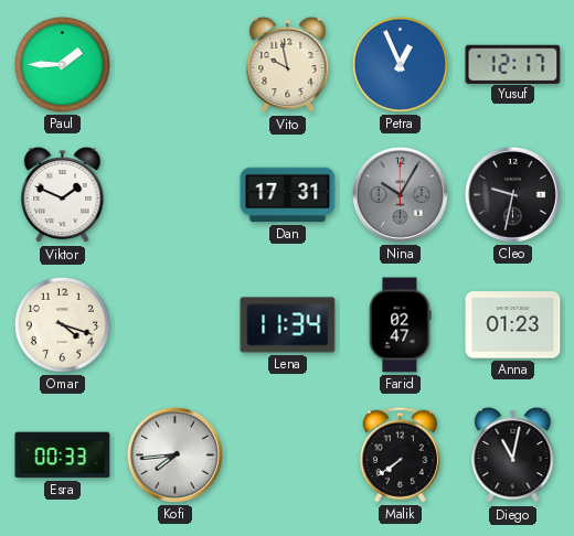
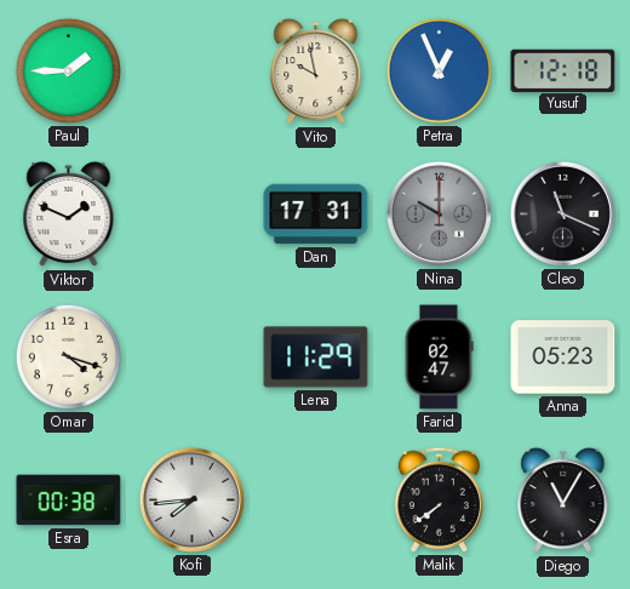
Yusuf: 12:17 -> 12:18
Nina: 10:05 -> 10:00
Cleo: 9:32 -> 11:19
Lena: 11:34 -> 11:29
Anna: 01:23 -> 05:23
Esra: 00:33 -> 00:38
Diego: 11:02 -> 11:05
